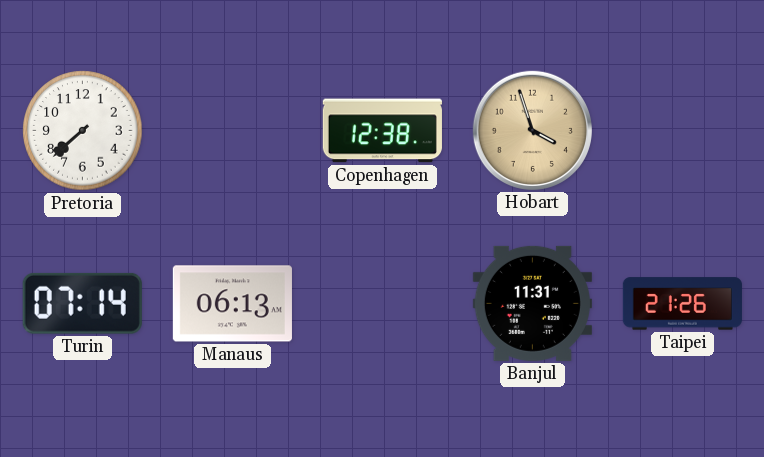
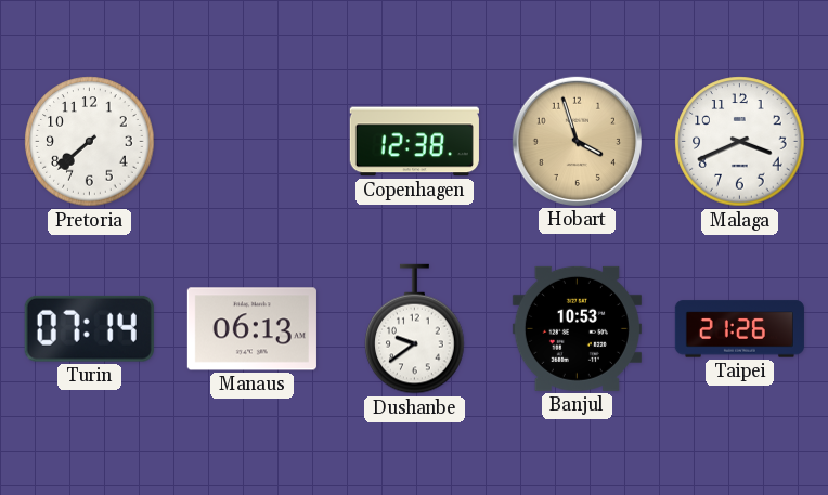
Malaga: none -> 3:41
Dushanbe: none -> 9:39
Banjul: 11:31 -> 10:53
